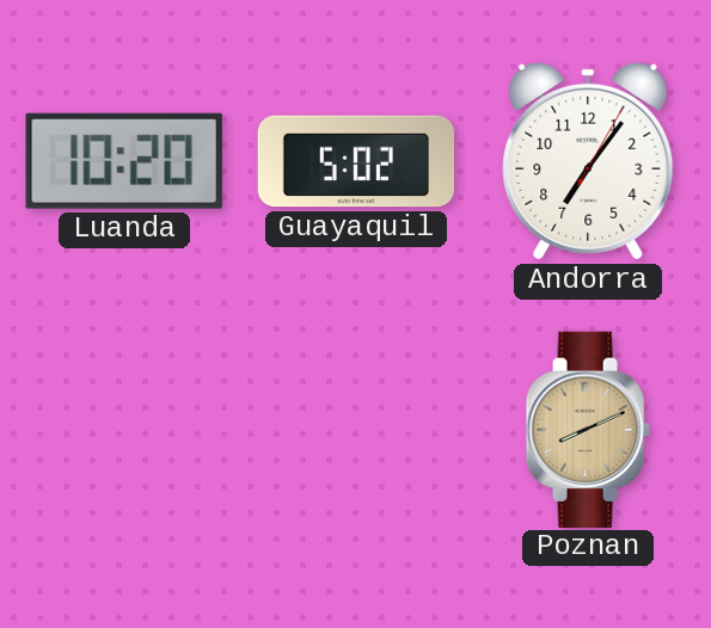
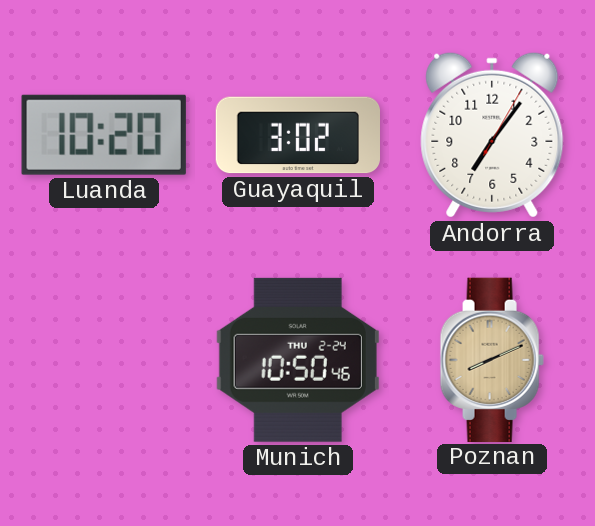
Guayaquil: 5:02 -> 3:02
Munich: none -> 10:50
